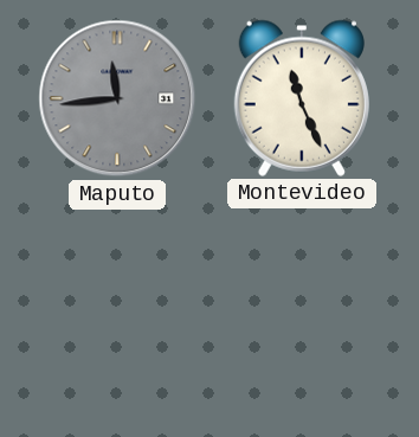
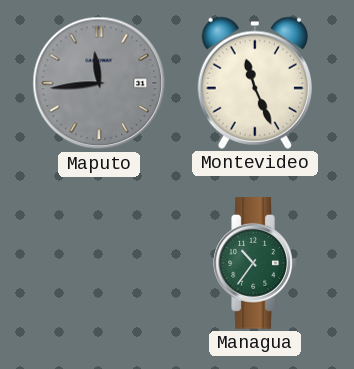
Managua: none -> 10:36
